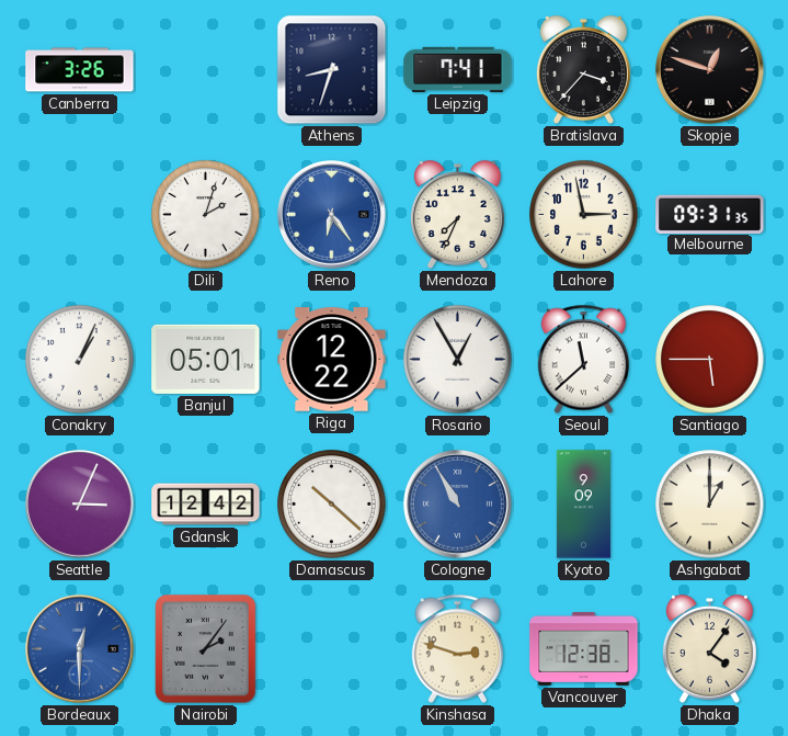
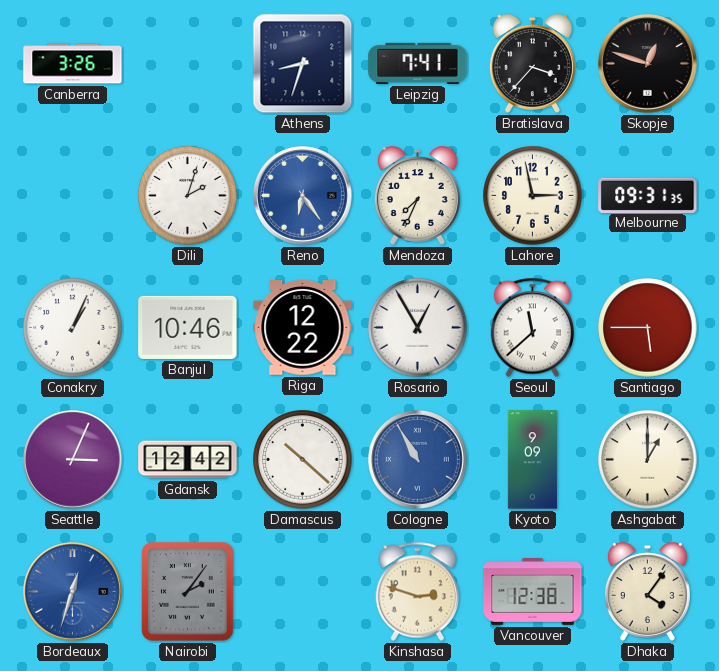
Banjul: 05:01 -> 10:46
Bordeaux: 12:30 -> 12:33
